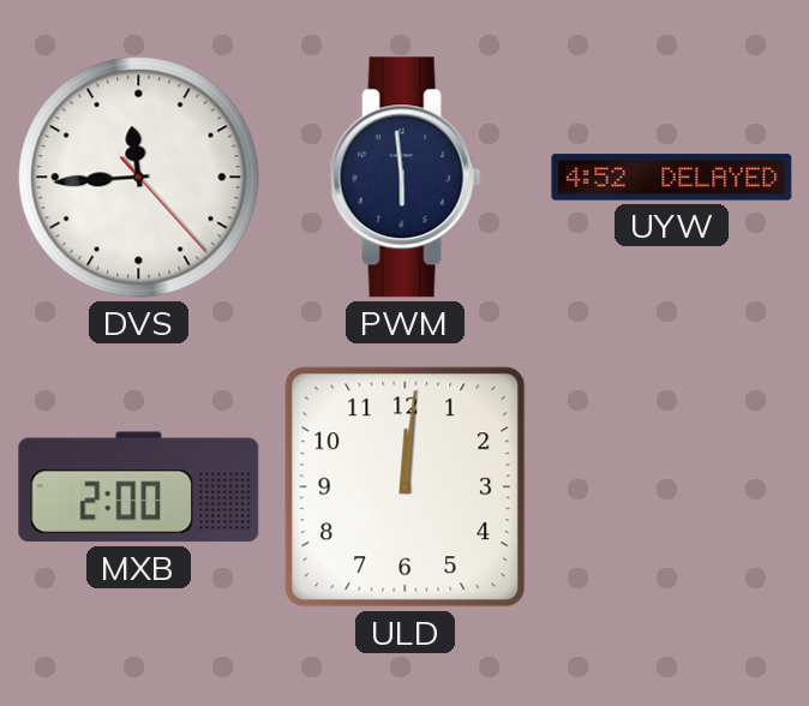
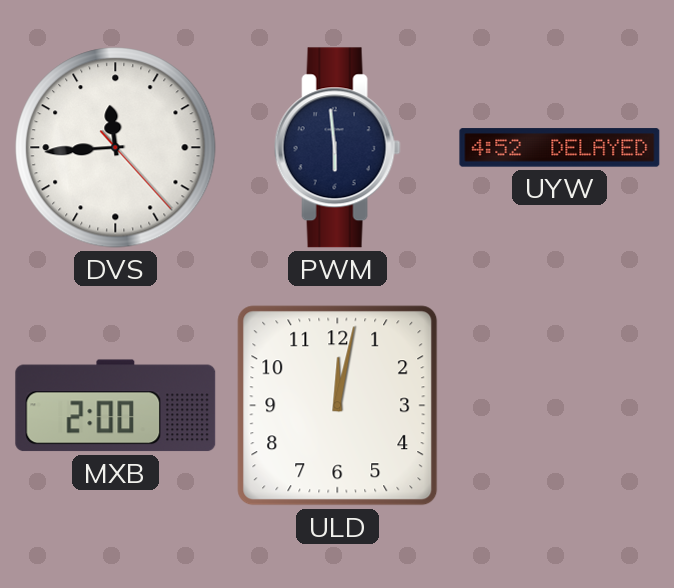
ULD: 12:01 -> 12:02
